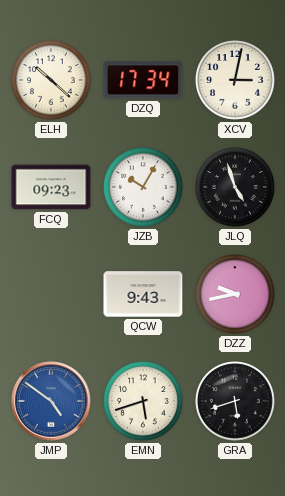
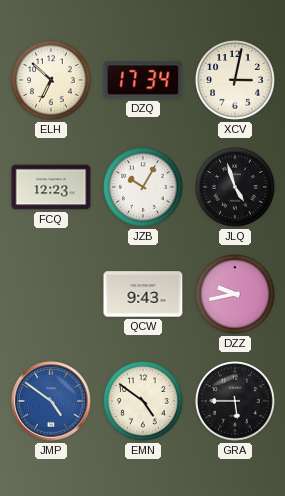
ELH: 10:22 -> 6:52
FCQ: 09:23 -> 12:23
EMN: 5:42 -> 4:51
GRA: 5:42 -> 5:45
